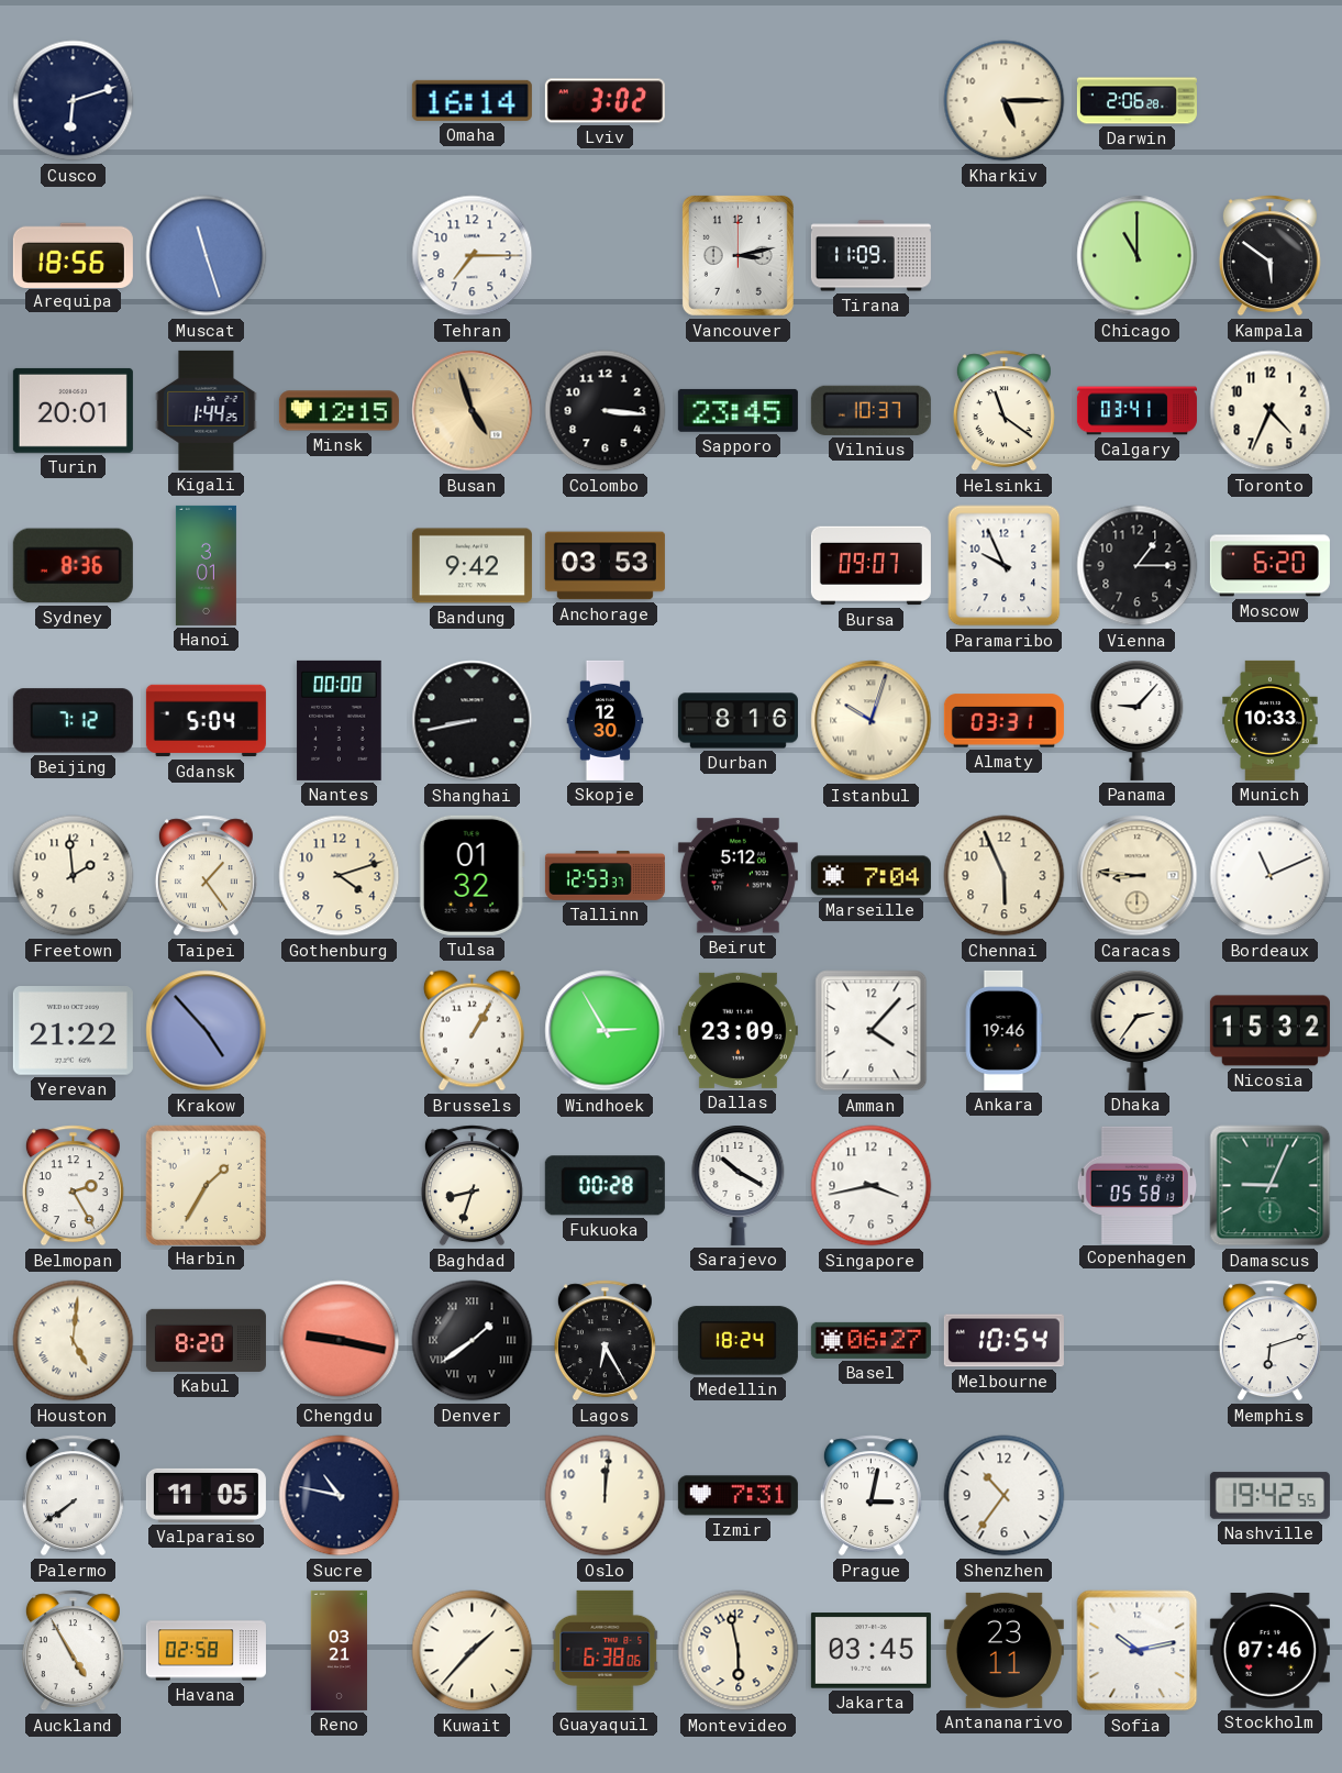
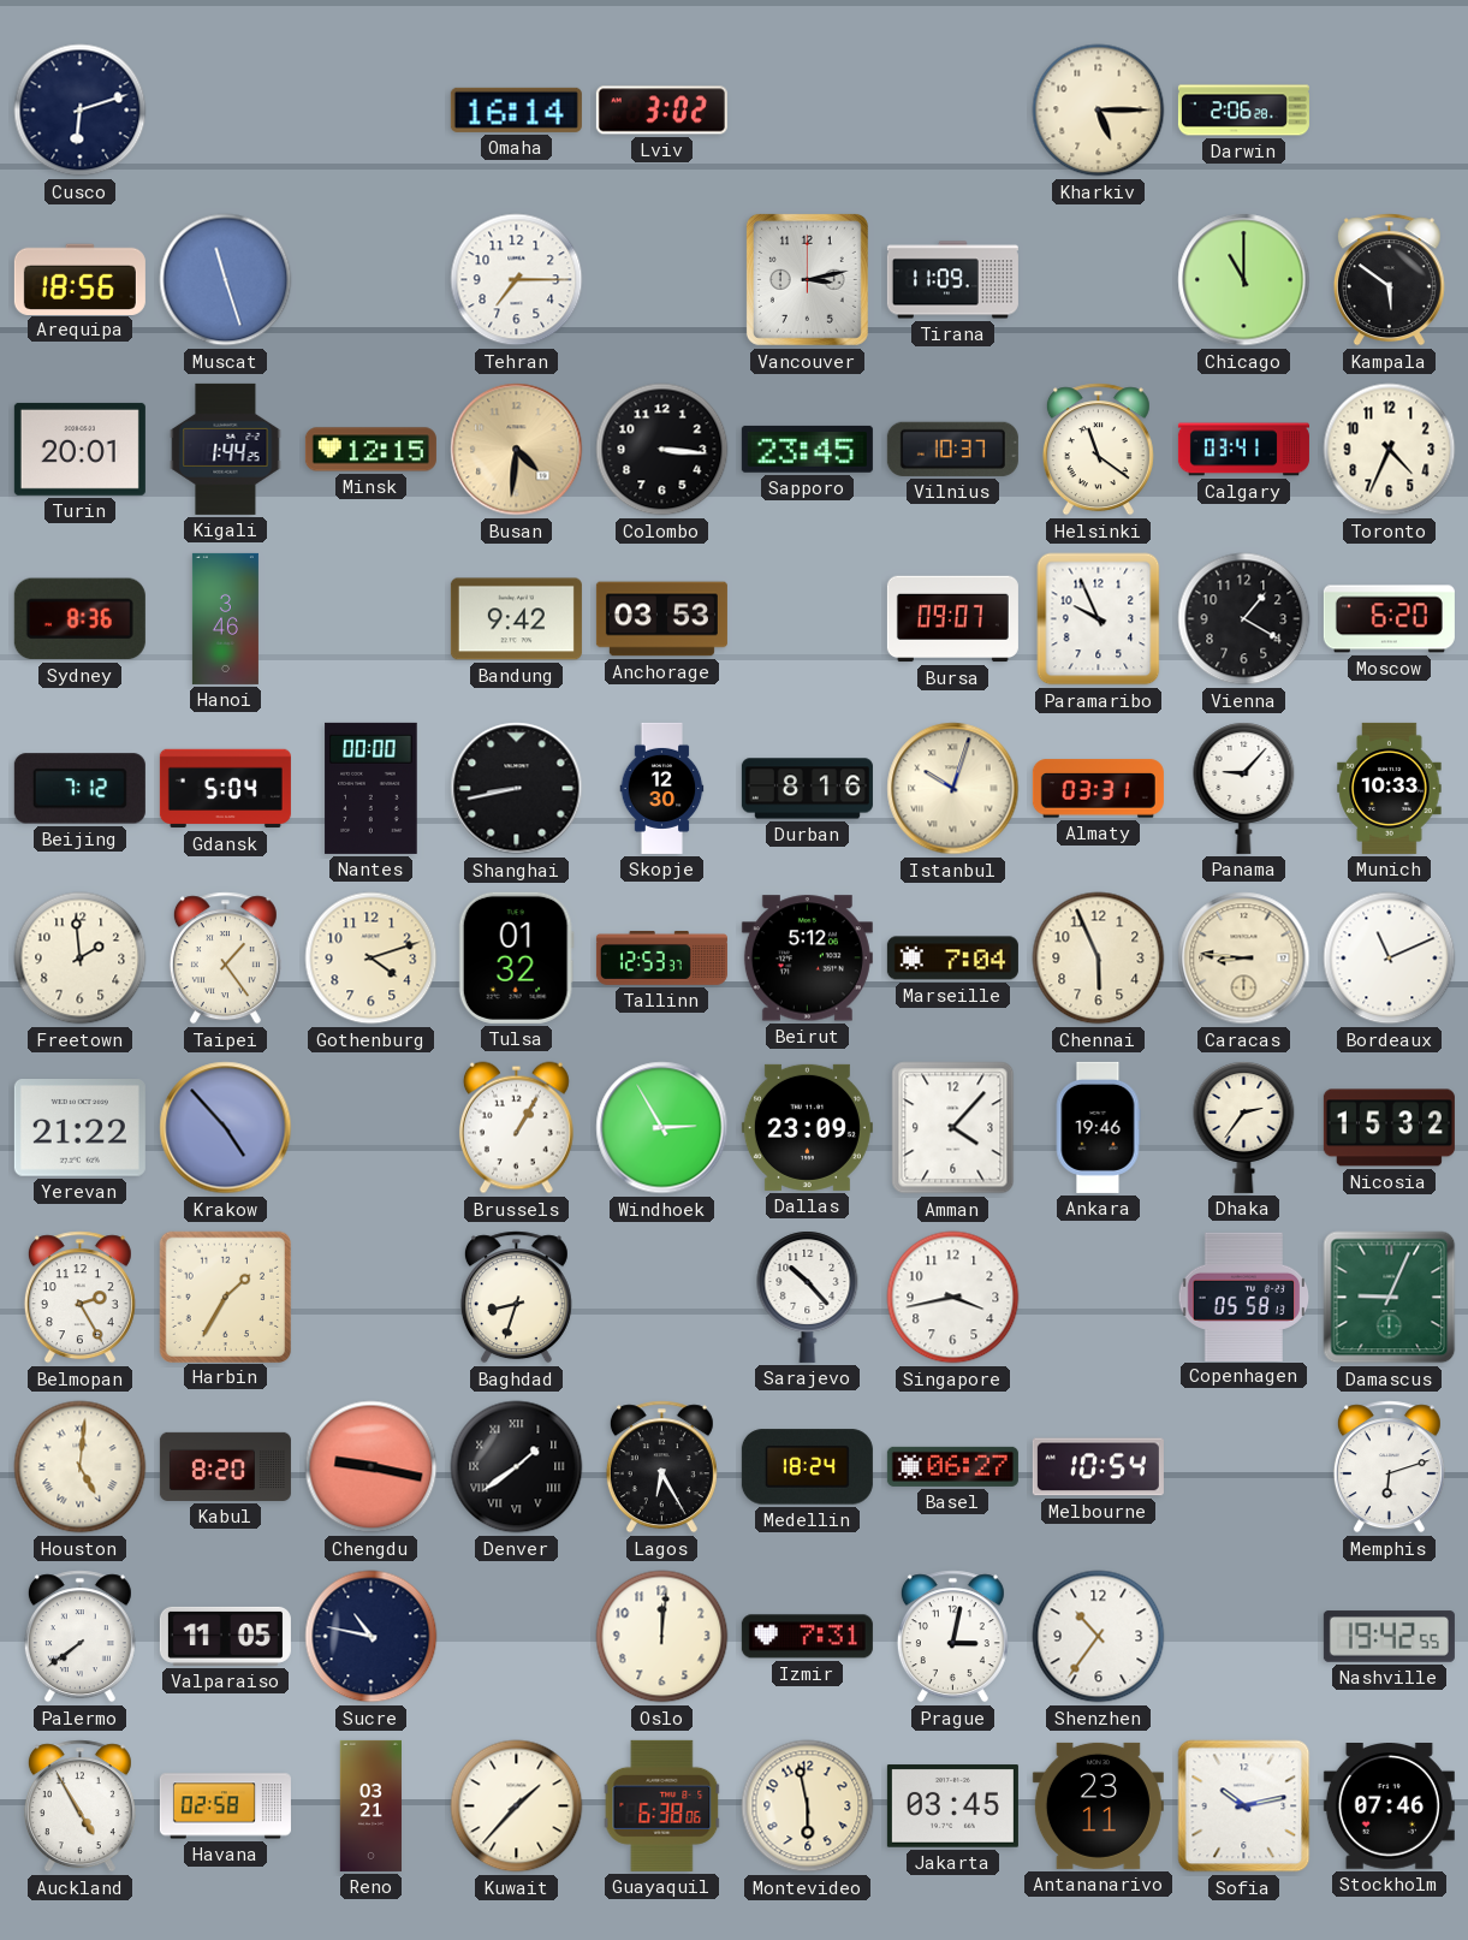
Busan: 4:57 -> 4:31
Hanoi: 3:01 -> 3:46
Vienna: 1:15 -> 1:20
Fukuoka: 00:28 -> none
Sarajevo: 10:20 -> 10:23
